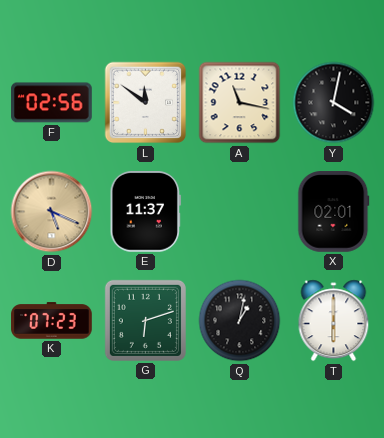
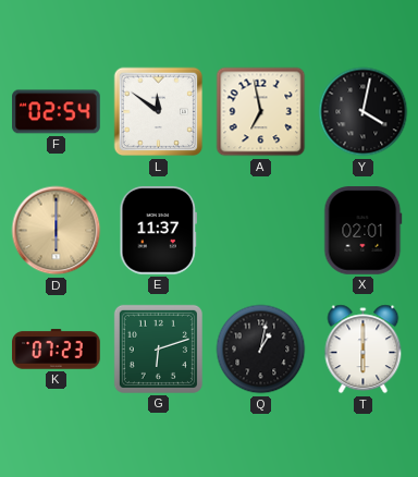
F: 02:56 -> 02:54
A: 11:17 -> 6:58
D: 5:19 -> 6:00
